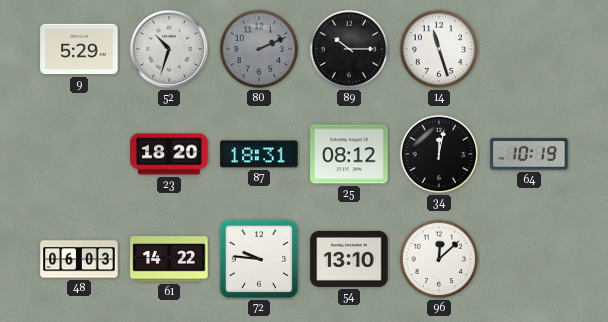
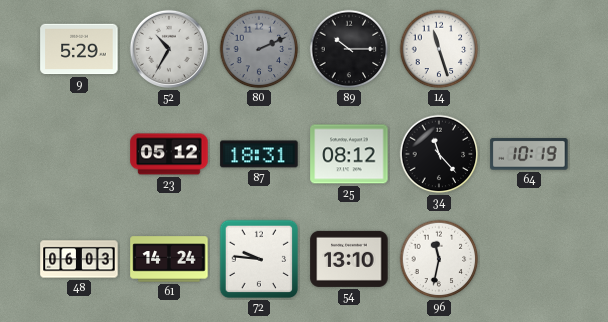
52: 10:33 -> 10:35
23: 18:20 -> 05:12
34: 12:02 -> 11:23
61: 14:22 -> 14:24
96: 12:08 -> 11:32
